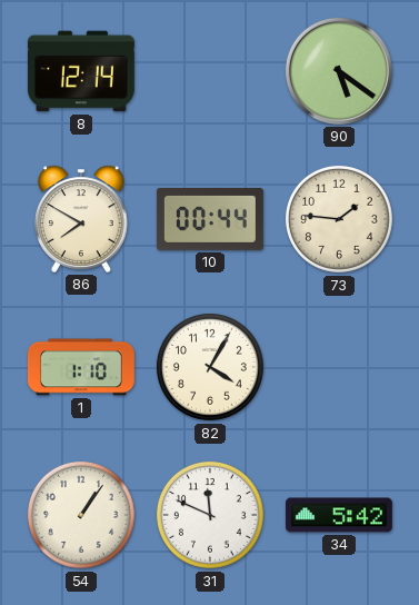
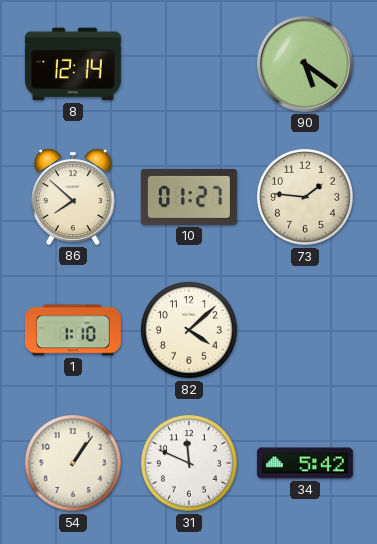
86: 7:50 -> 7:52
10: 00:44 -> 01:27
82: 4:05 -> 4:08
